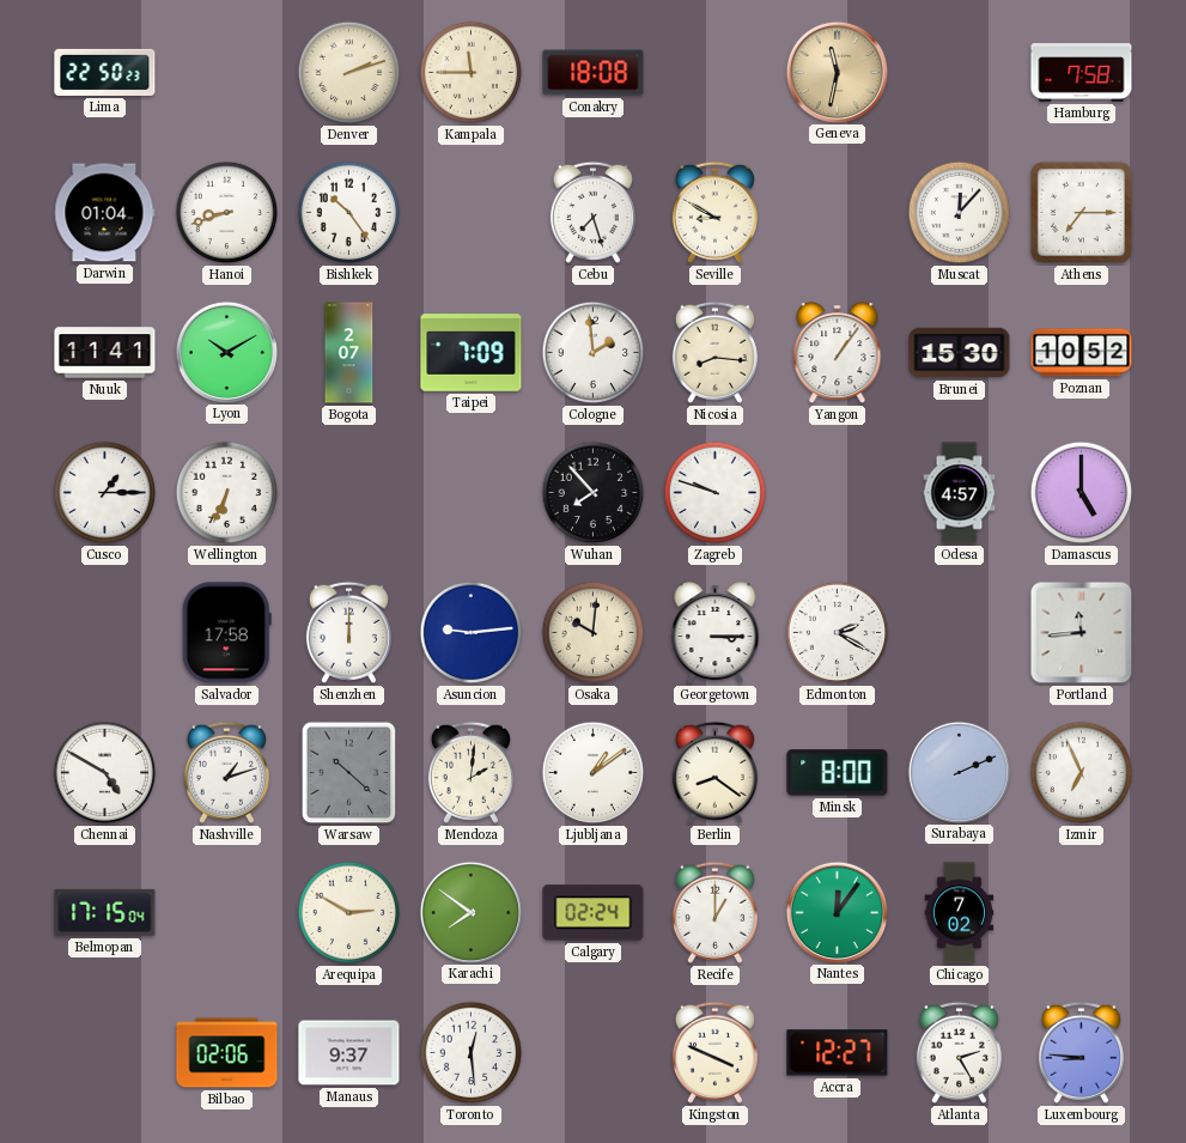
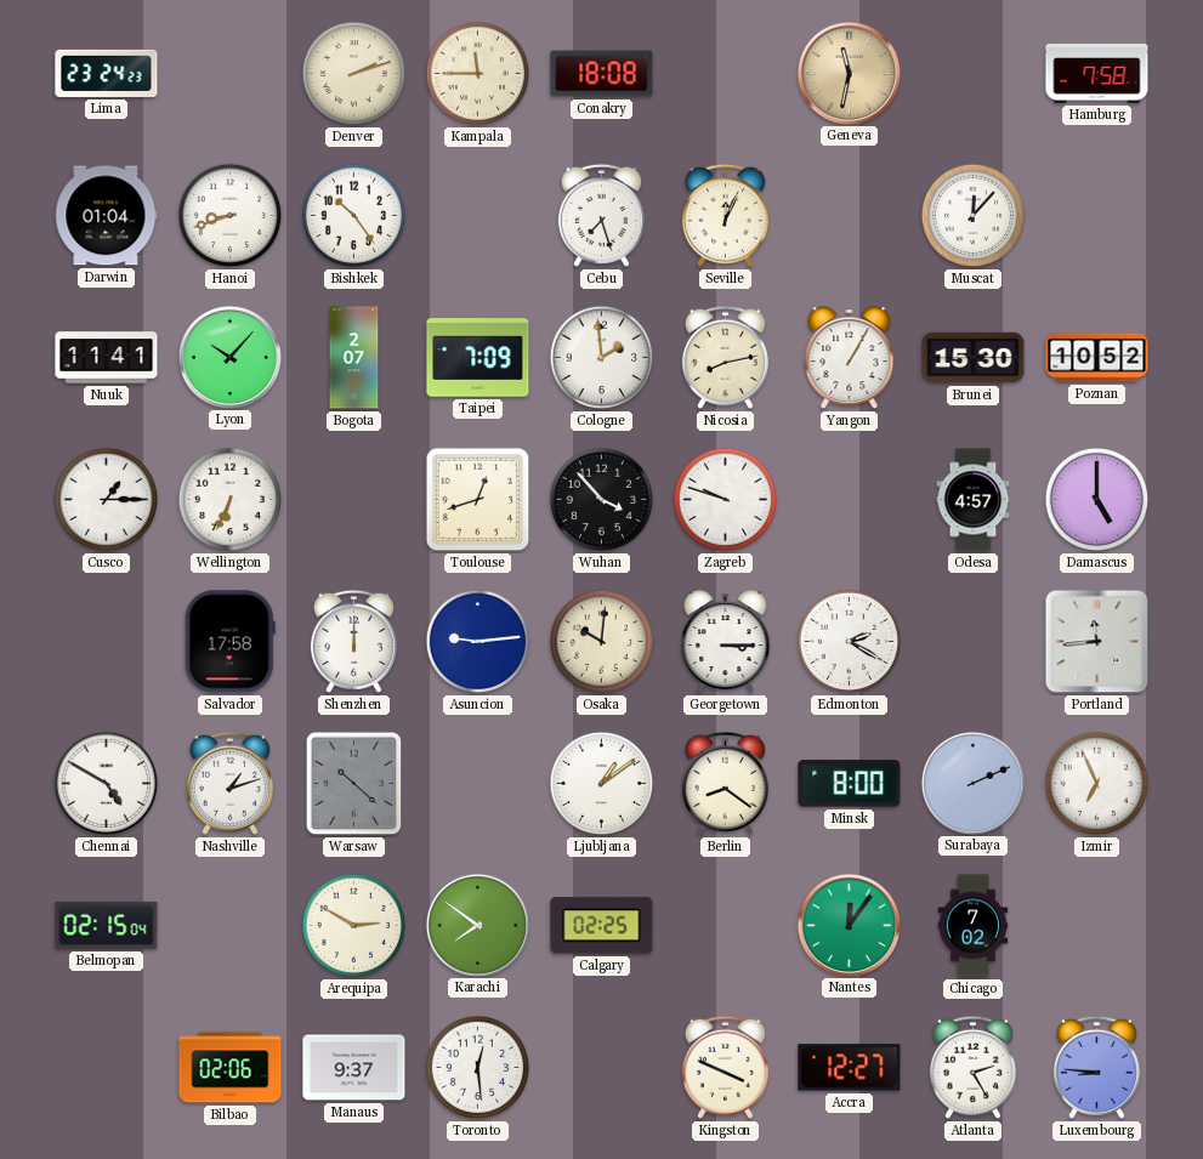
Lima: 22:50 -> 23:24
Seville: 8:50 -> 12:04
Athens: 7:15 -> none
Lyon: 10:10 -> 10:07
Nicosia: 8:16 -> 8:13
Yangon: 1:06 -> 1:05
Toulouse: none -> 12:42
Wuhan: 7:53 -> 3:53
Mendoza: 2:01 -> none
Belmopan: 17:15 -> 02:15
Calgary: 02:24 -> 02:25
Recife: 1:00 -> none
